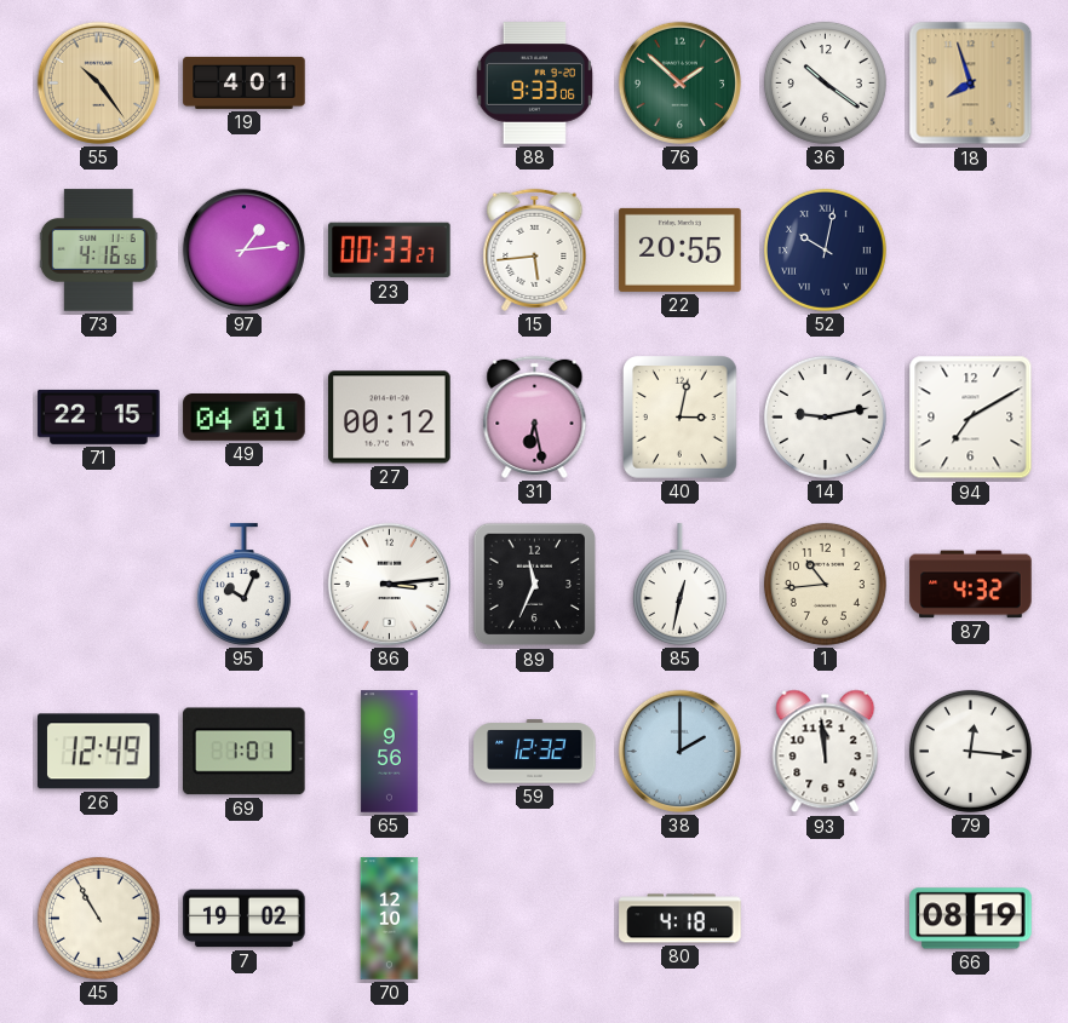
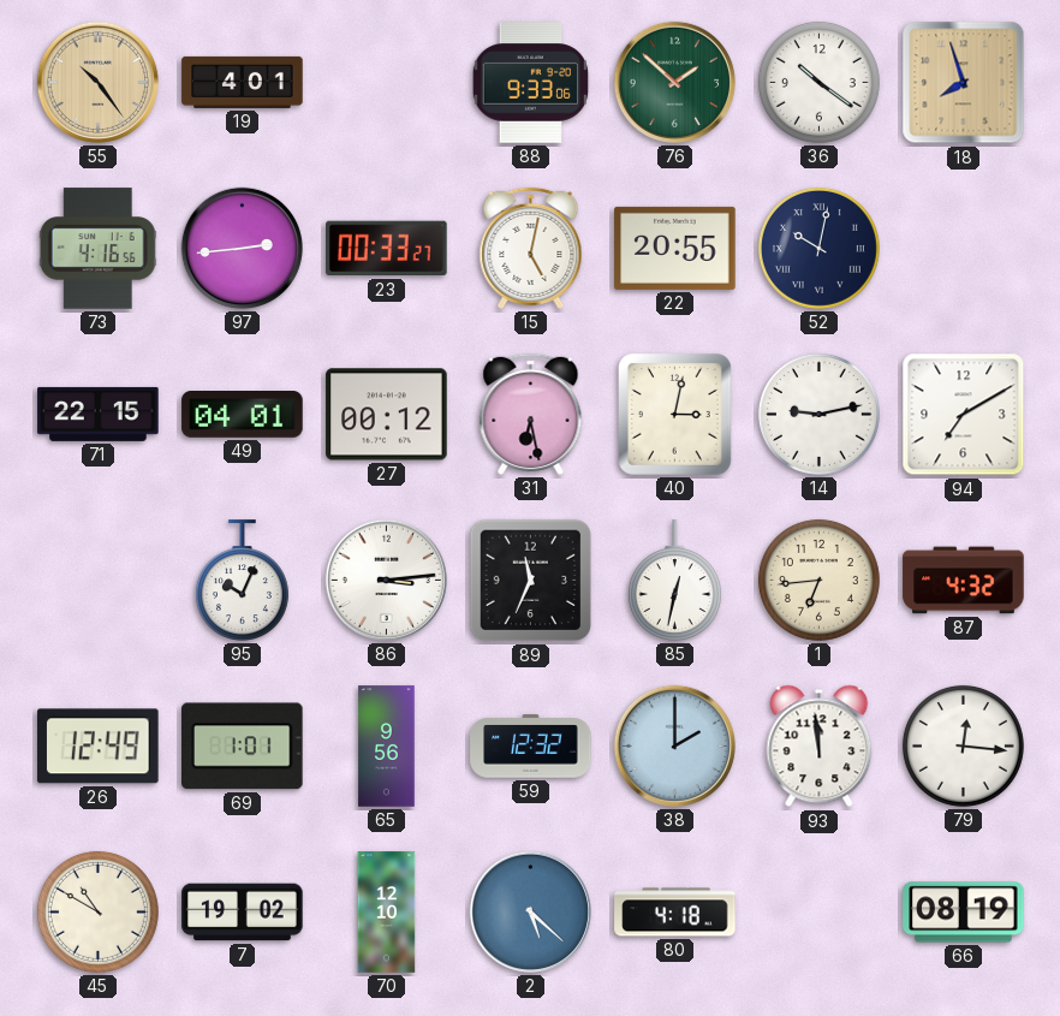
97: 1:14 -> 2:44
15: 5:44 -> 5:02
1: 10:44 -> 6:44
45: 10:55 -> 10:50
2: none -> 5:22
